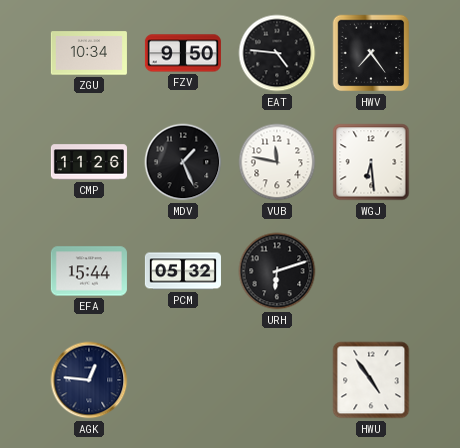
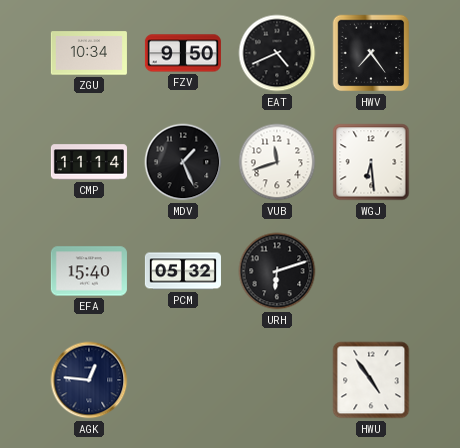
EAT: 4:46 -> 4:41
CMP: 11:26 -> 11:14
VUB: 11:47 -> 11:42
EFA: 15:44 -> 15:40
